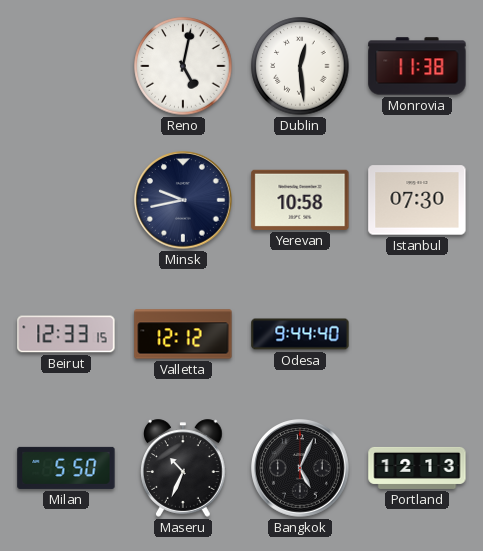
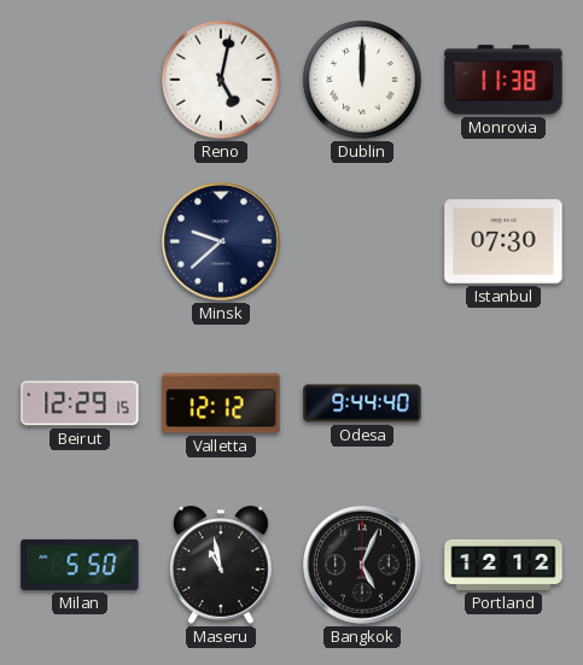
Dublin: 12:29 -> 12:00
Minsk: 9:43 -> 9:38
Yerevan: 10:58 -> none
Beirut: 12:33 -> 12:29
Maseru: 10:34 -> 10:58
Portland: 12:13 -> 12:12
